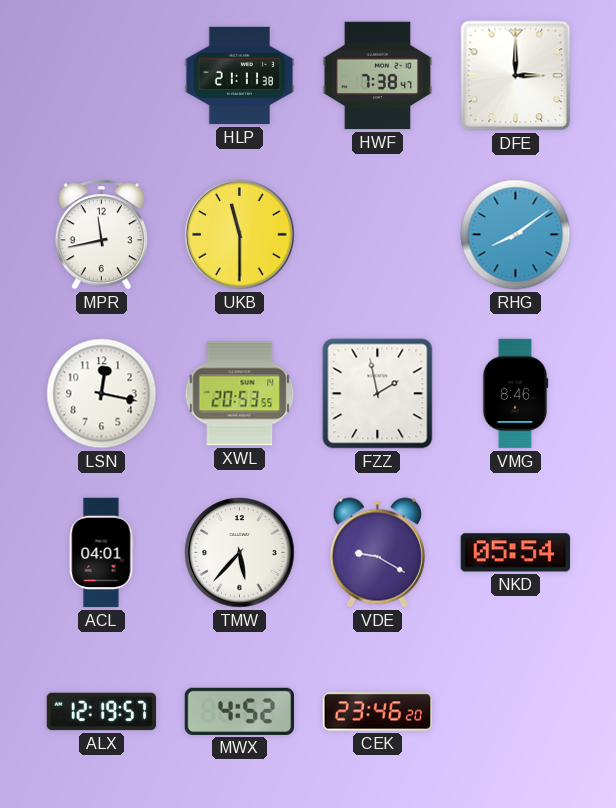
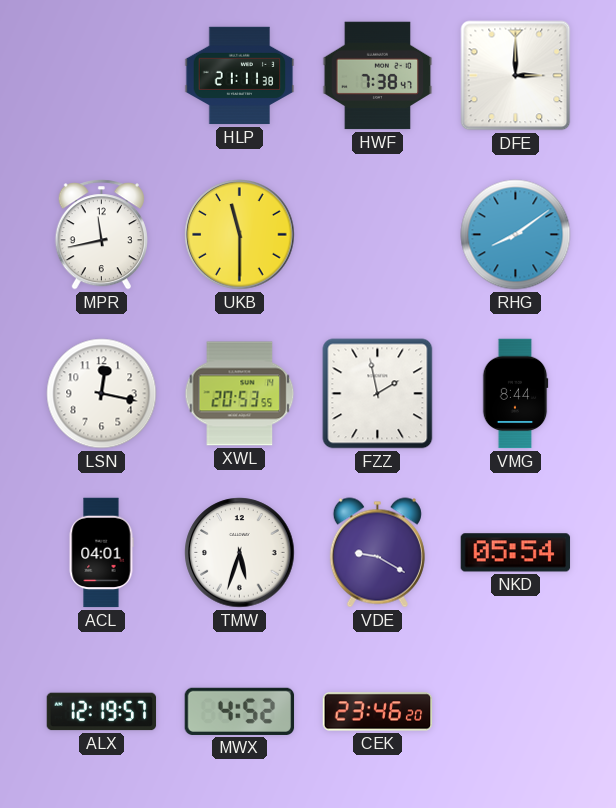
VMG: 8:46 -> 8:44
TMW: 5:37 -> 5:33
